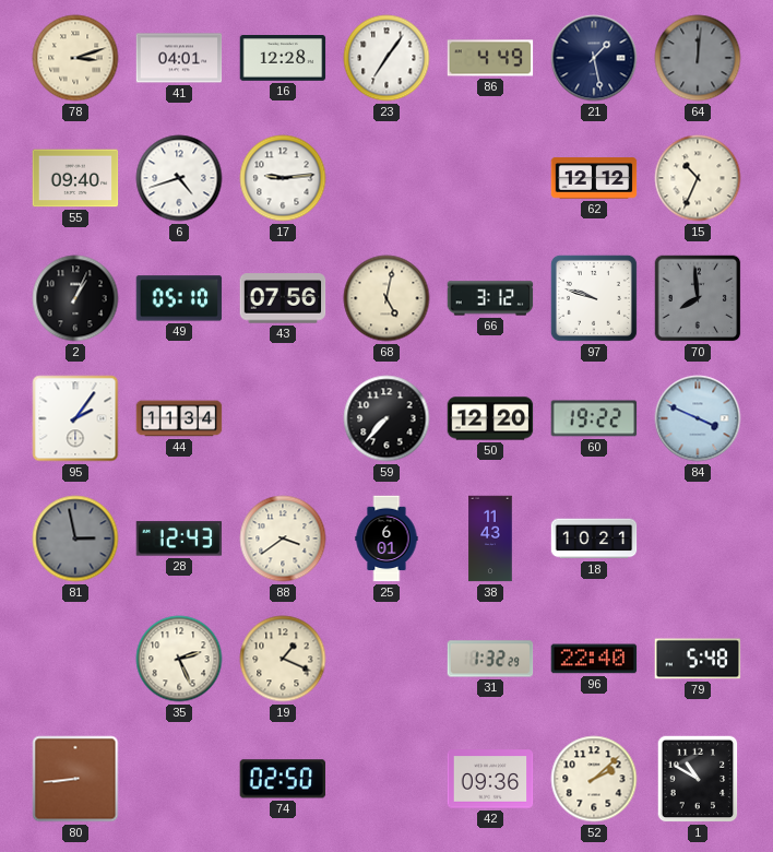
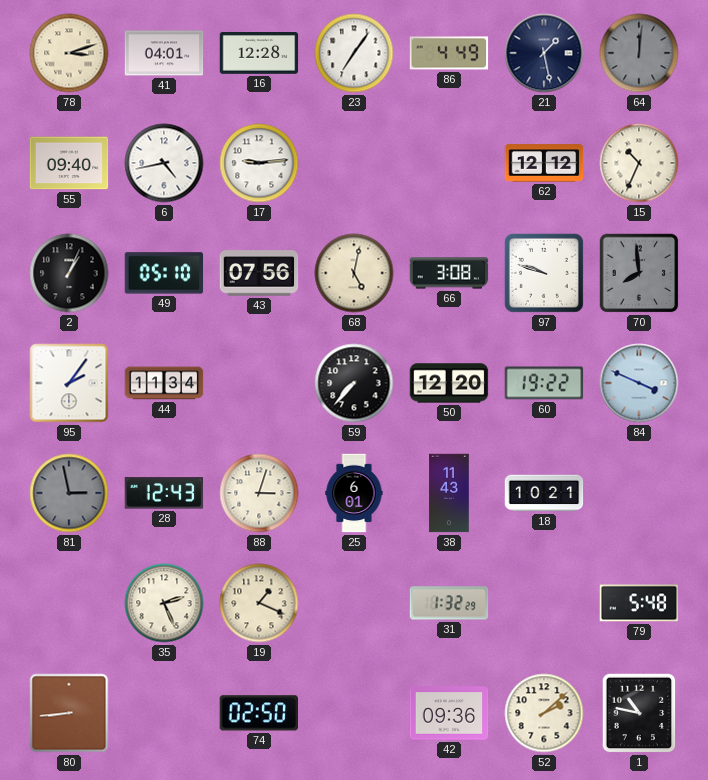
6: 4:42 -> 4:43
66: 3:12 -> 3:08
88: 3:39 -> 3:03
96: 22:40 -> none
1: 10:50 -> 10:47
